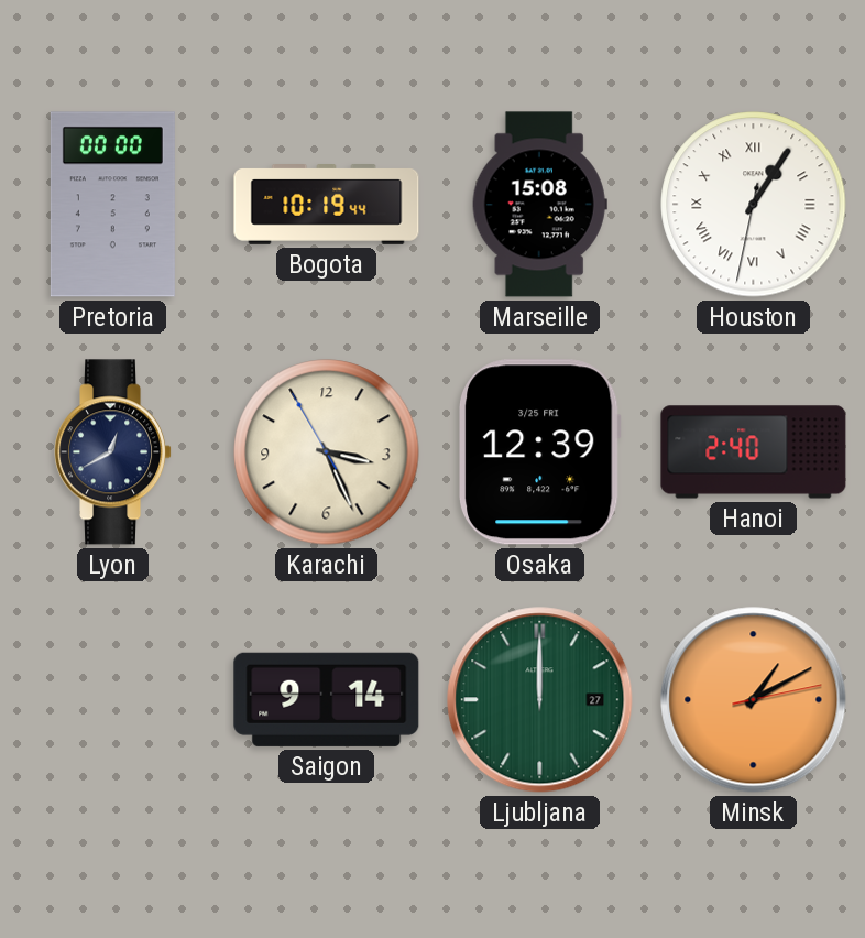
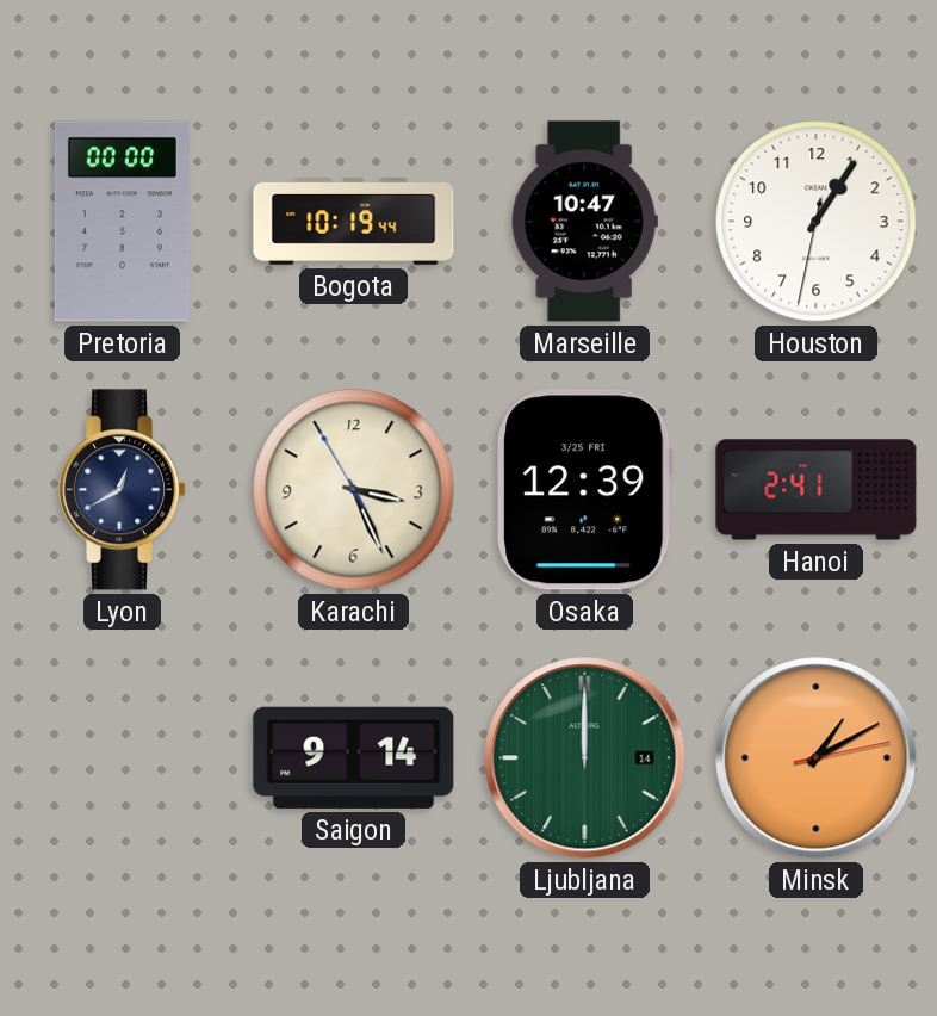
Marseille: 15:08 -> 10:47
Houston numerals: Roman -> Arabic
Hanoi: 2:40 -> 2:41
Ljubljana date: 27 -> 14
